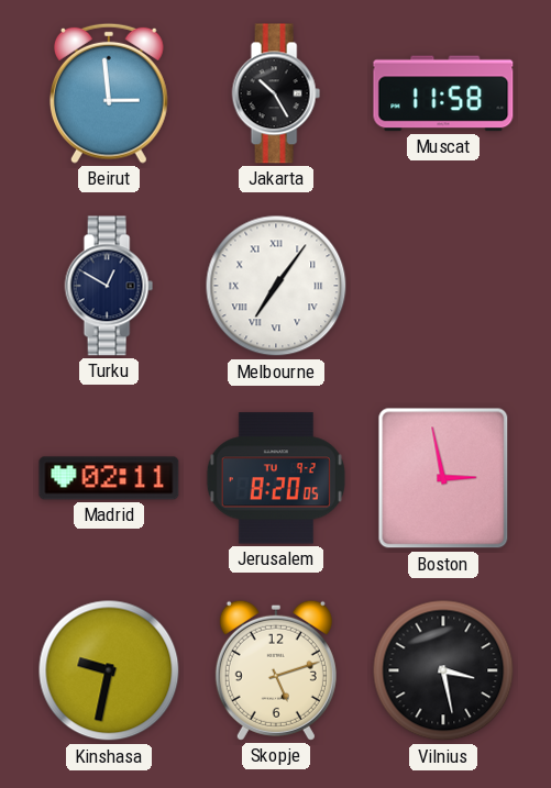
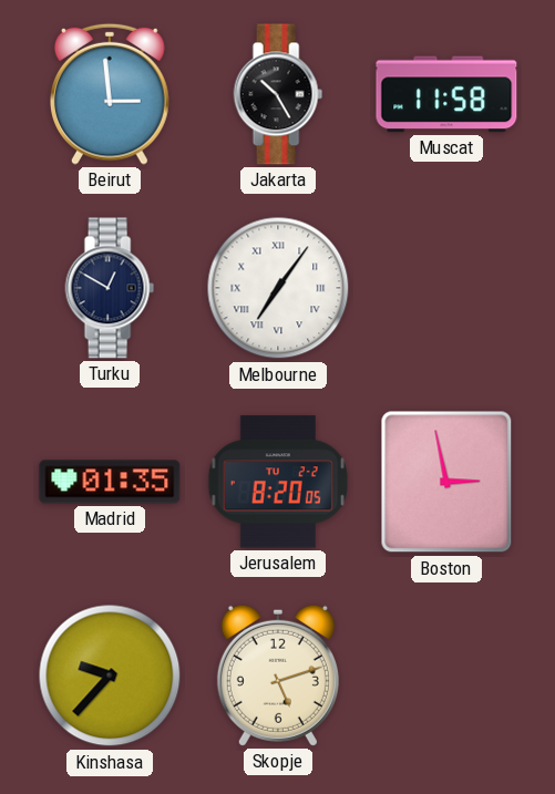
Madrid: 02:11 -> 01:35
Jerusalem date: TU 9-2 -> TU 2-2
Kinshasa: 9:32 -> 9:37
Vilnius: 3:28 -> none
